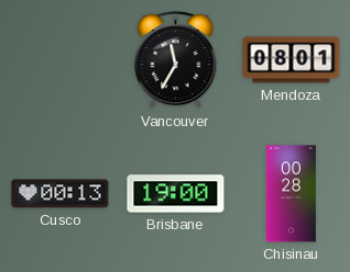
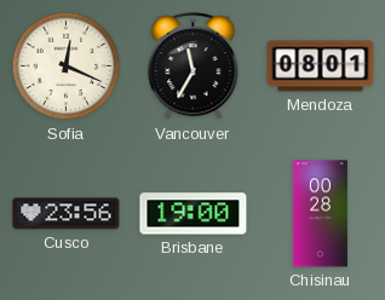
Sofia: none -> 12:19
Cusco: 00:13 -> 23:56
